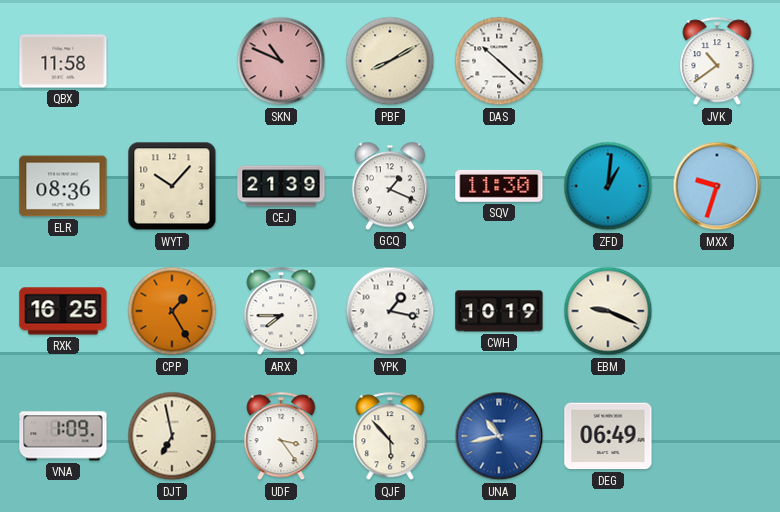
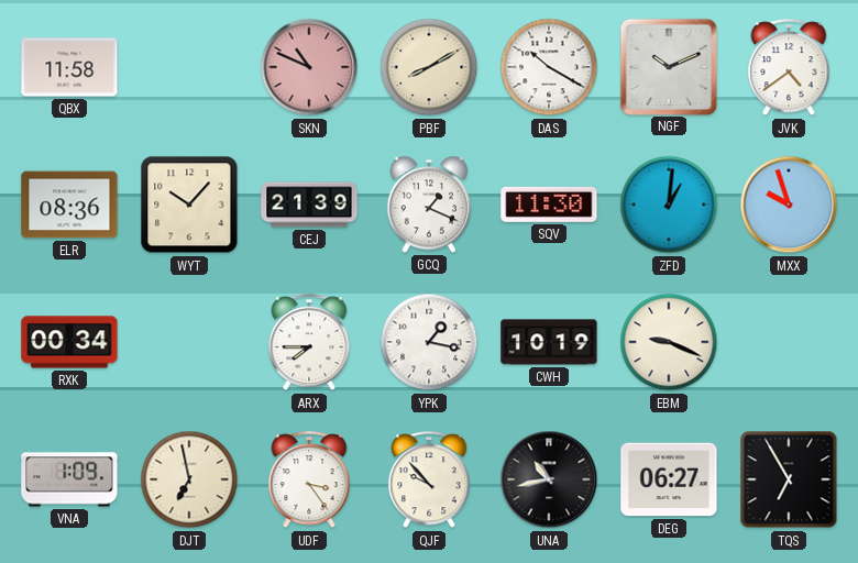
DAS: 10:22 -> 10:20
NGF: none -> 10:11
JVK: 10:39 -> 4:39
MXX: 9:33 -> 9:57
RXK: 16:25 -> 00:34
CPP: 1:25 -> none
QJF: 5:53 -> 9:53
UNA dial: blue -> black
DEG: 06:49 -> 06:27
TQS: none -> 6:55
